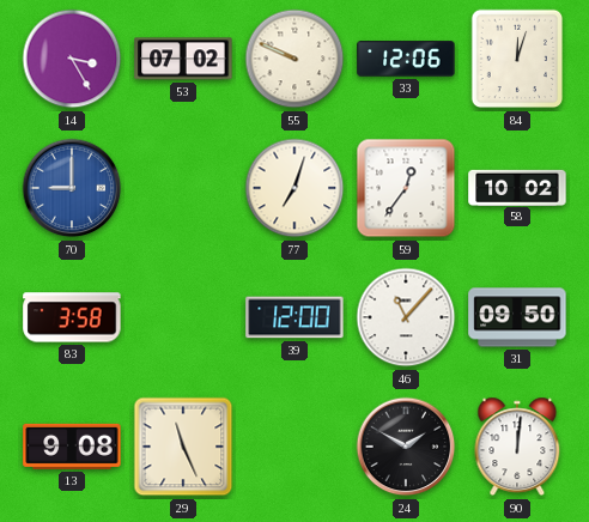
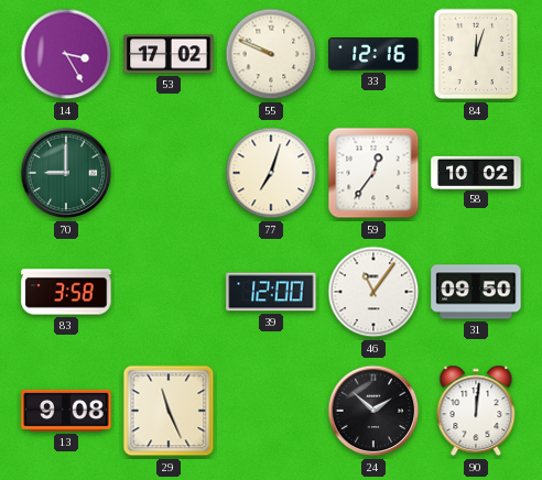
53: 07:02 -> 17:02
33: 12:06 -> 12:16
70 dial: blue -> green
46: 11:07 -> 11:06
24: 1:50 -> 1:52
